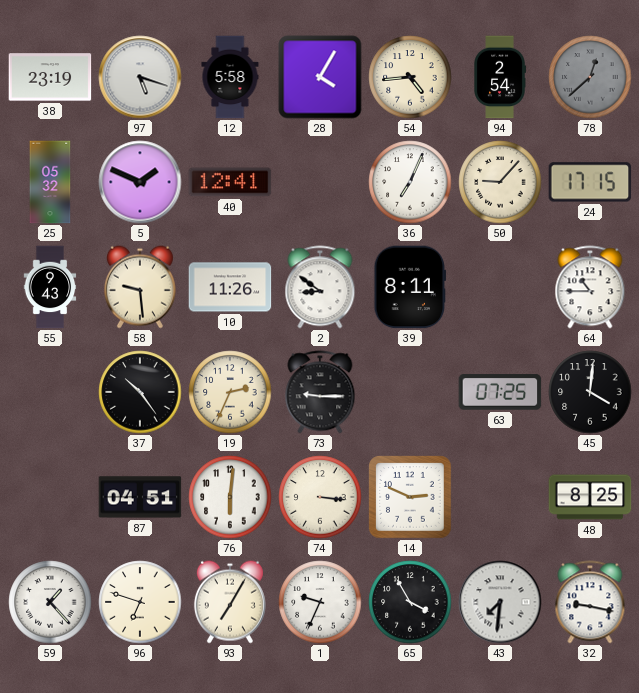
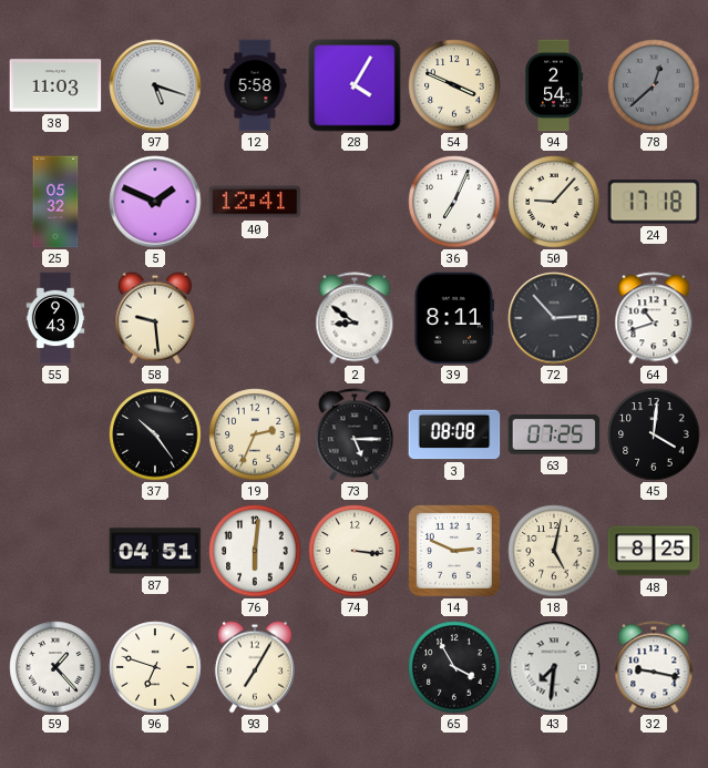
38: 23:19 -> 11:03
54: 4:44 -> 3:49
24: 17:15 -> 17:18
10: 11:26 -> none
72: none -> 2:53
64: 10:45 -> 10:42
73: 9:15 -> 5:15
3: none -> 08:08
18: none -> 5:02
1: 9:34 -> none
